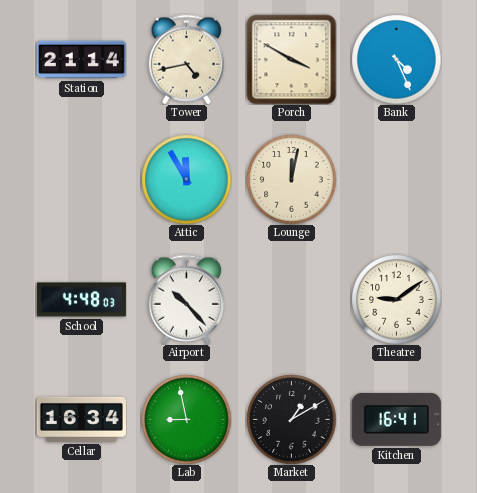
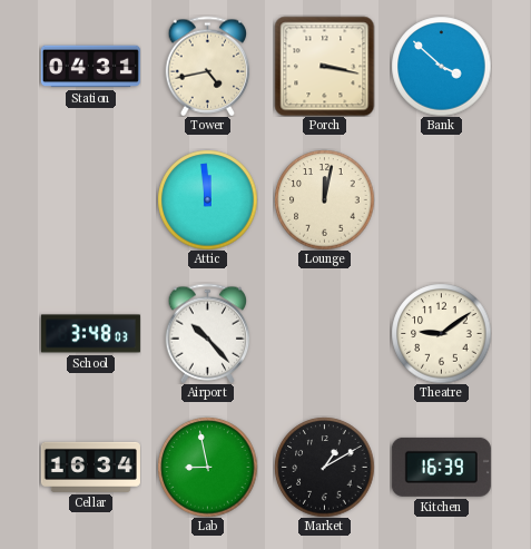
Station: 21:14 -> 04:31
Porch: 3:50 -> 3:17
Bank: 4:26 -> 3:52
Attic: 11:55 -> 11:59
School: 4:48 -> 3:48
Kitchen: 16:41 -> 16:39
